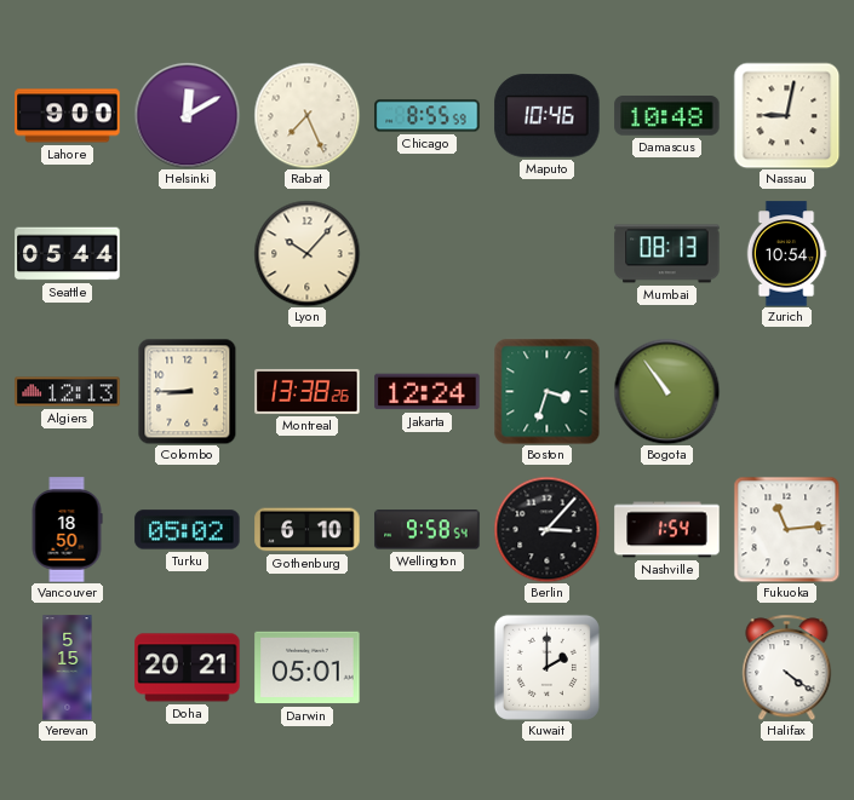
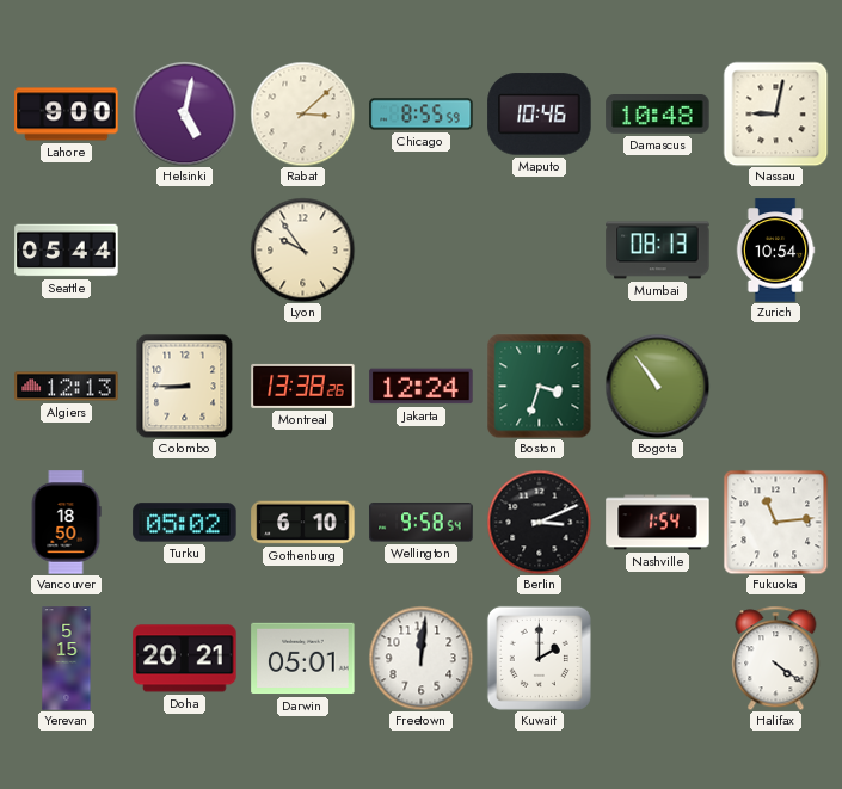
Helsinki: 12:10 -> 5:02
Rabat: 7:26 -> 3:08
Lyon: 10:07 -> 9:54
Berlin: 3:07 -> 3:11
Freetown: none -> 12:01
